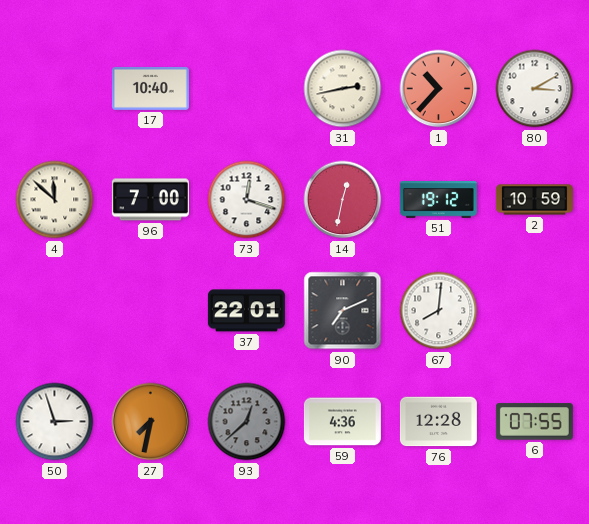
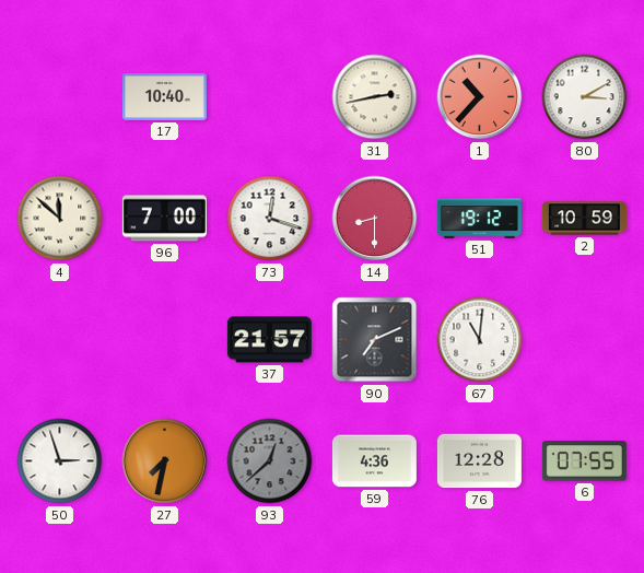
14: 12:32 -> 8:30
37: 22:01 -> 21:57
67: 8:01 -> 11:01
